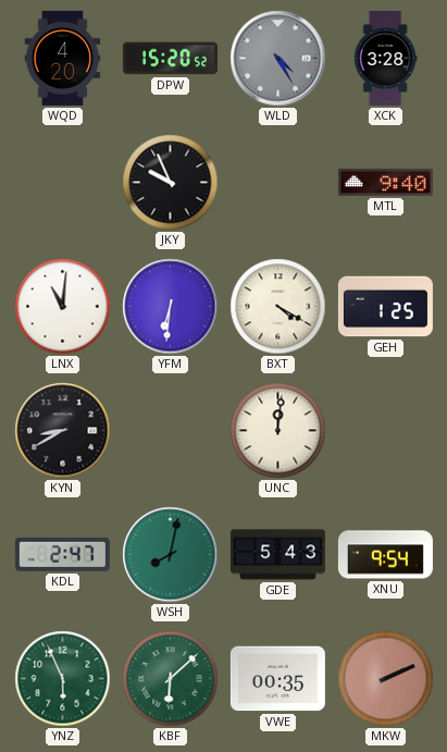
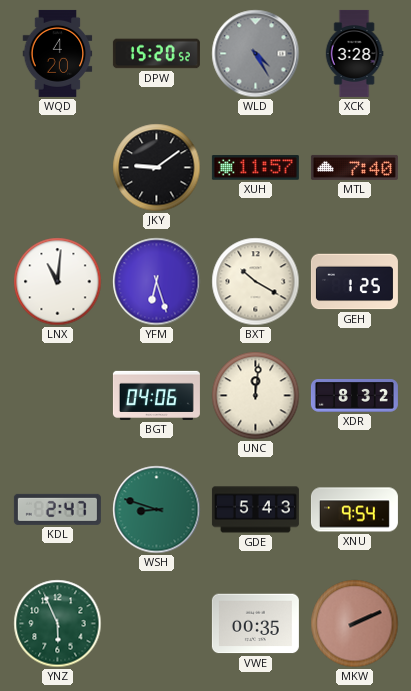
JKY: 9:56 -> 9:09
XUH: none -> 11:57
MTL: 9:40 -> 7:40
YFM: 6:31 -> 6:27
BXT: 4:20 -> 10:20
KYN: 8:40 -> none
BGT: none -> 04:06
XDR: none -> 8:32
WSH: 8:02 -> 8:48
KBF: 6:08 -> none
